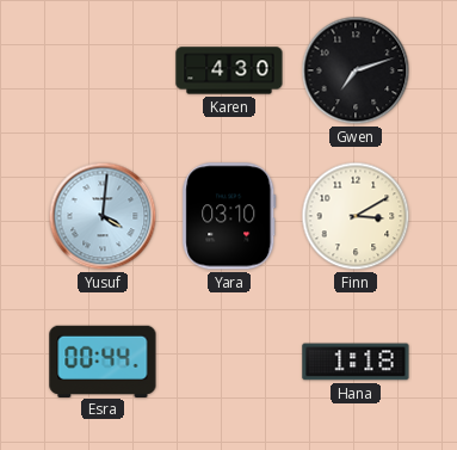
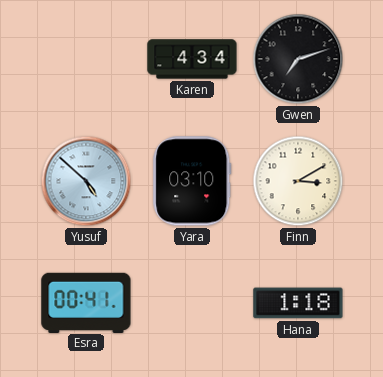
Karen: 4:30 -> 4:34
Yusuf: 4:01 -> 4:52
Esra: 00:44 -> 00:41
